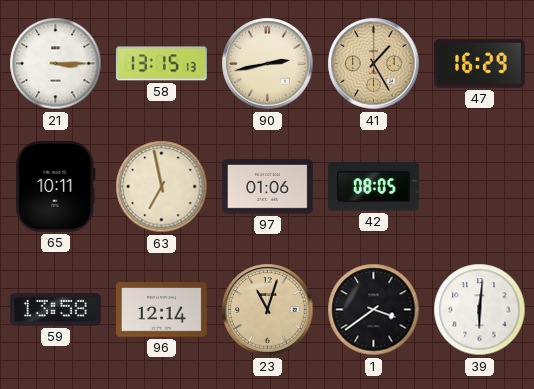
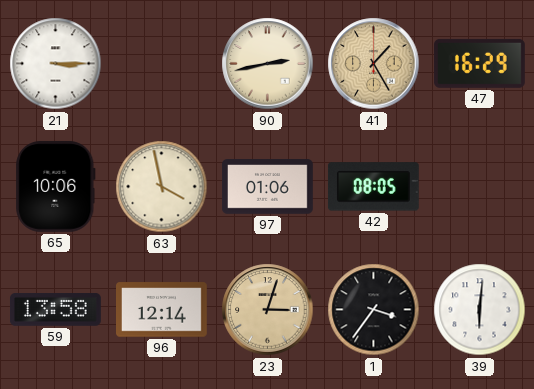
58: 13:15 -> none
65: 10:11 -> 10:06
63: 6:58 -> 3:58
23: 11:03 -> 3:03
1: 3:39 -> 3:36
